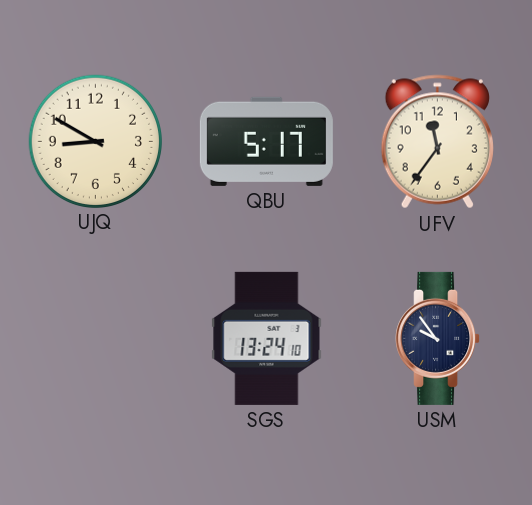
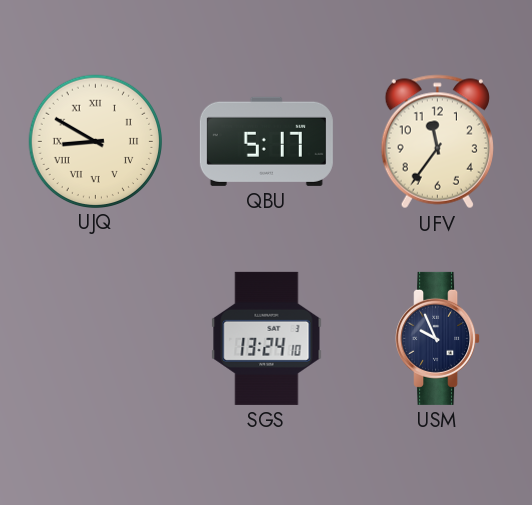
UJQ numerals: Arabic -> Roman
USM: 9:54 -> 9:56
